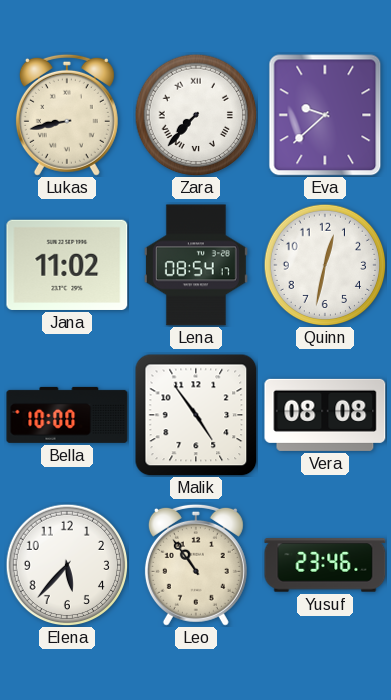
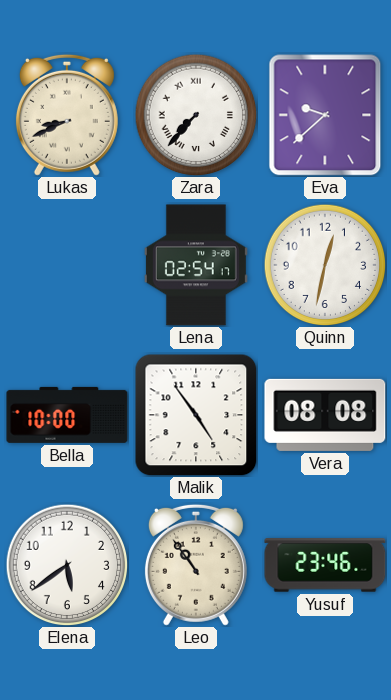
Lukas: 8:43 -> 8:41
Jana: 11:02 -> none
Lena: 08:54 -> 02:54
Elena: 5:37 -> 5:39
